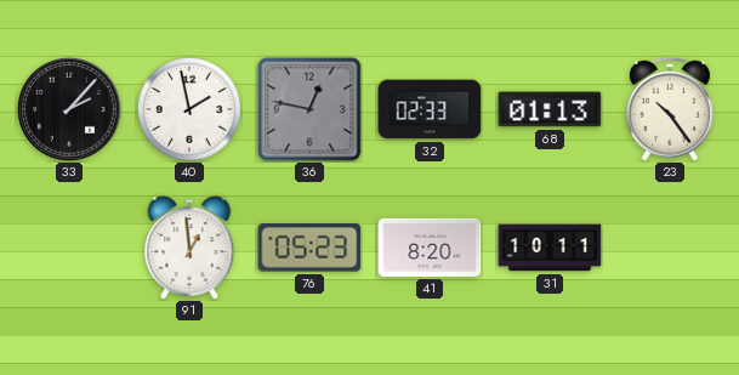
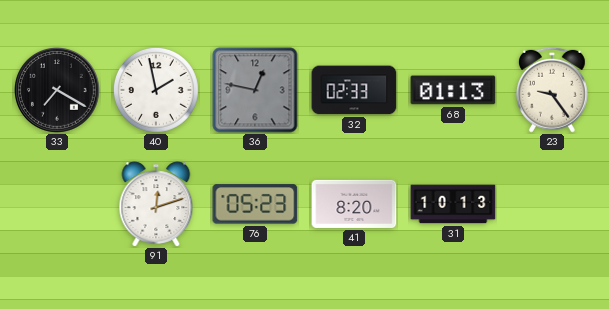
33: 2:07 -> 7:20
23: 10:24 -> 9:24
91: 12:59 -> 12:12
31: 10:11 -> 10:13
